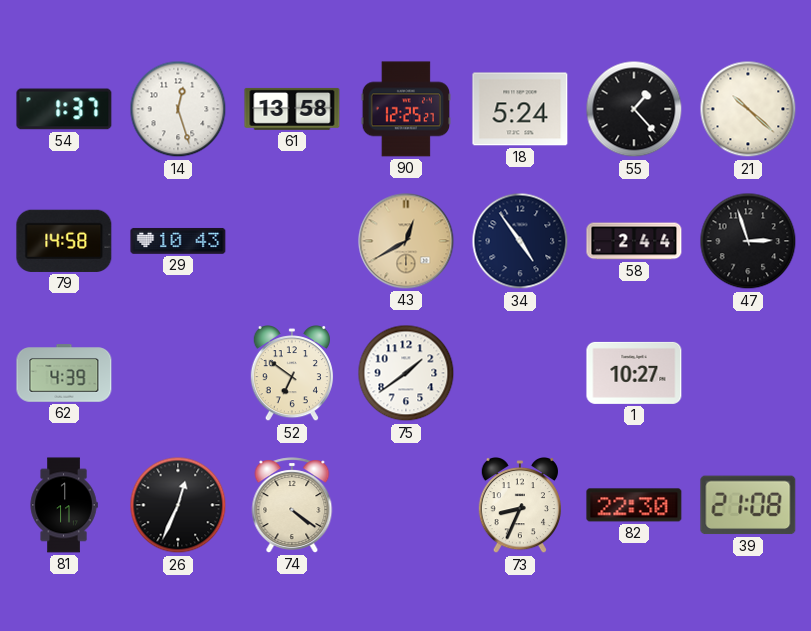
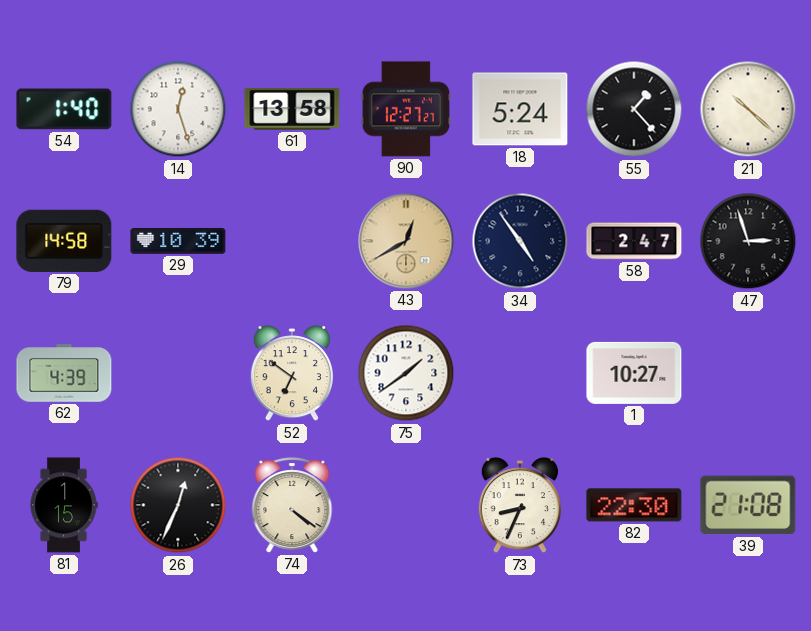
54: 1:37 -> 1:40
90: 12:25 -> 12:27
29: 10:43 -> 10:39
58: 2:44 -> 2:47
81: 1:11 -> 1:15
